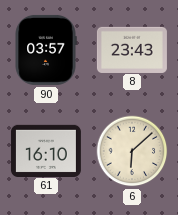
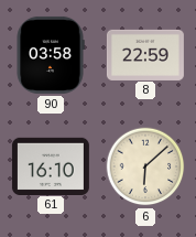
90: 03:57 -> 03:58
8: 23:43 -> 22:59
